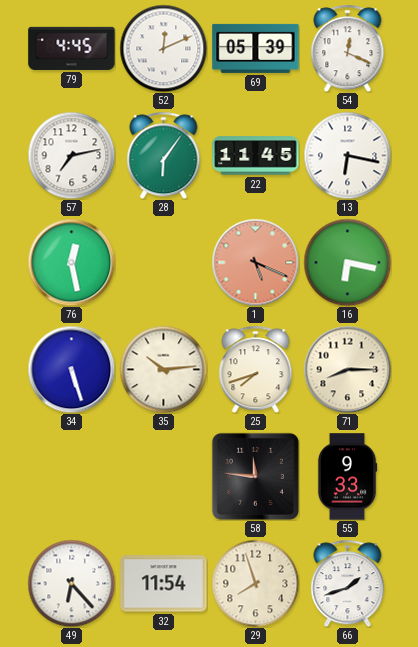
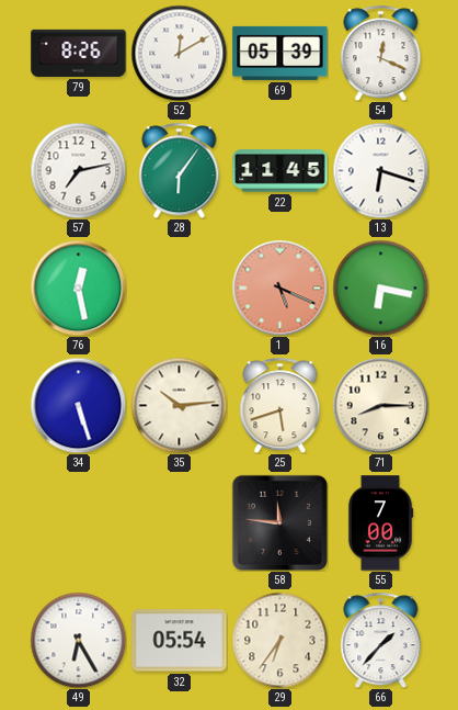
79: 4:45 -> 8:26
52: 12:11 -> 12:10
13: 6:17 -> 6:18
25: 7:42 -> 5:42
55: 9:33 -> 7:00
49: 6:23 -> 6:25
32: 11:54 -> 05:54
29: 7:57 -> 6:36
66: 1:42 -> 1:37
